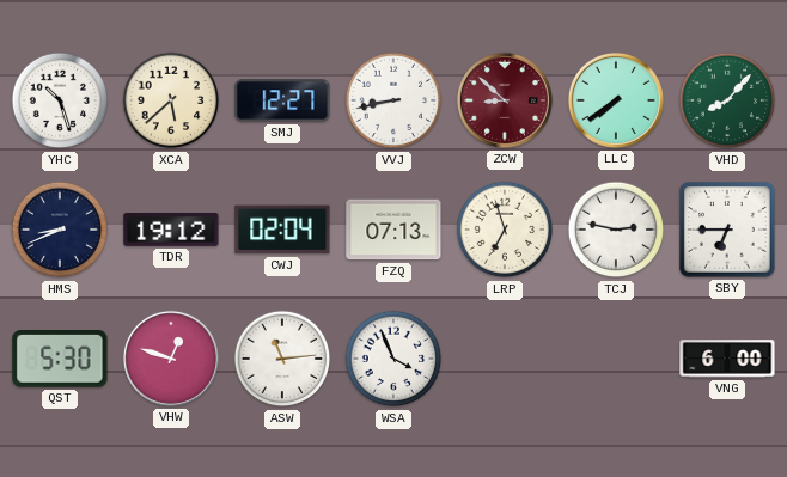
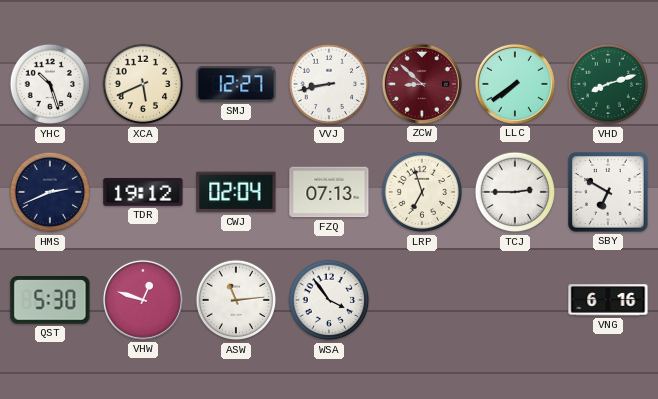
XCA: 5:38 -> 5:41
VHD: 8:07 -> 8:12
HMS: 8:41 -> 2:41
TCJ: 2:47 -> 2:45
SBY: 6:45 -> 6:50
WSA: 3:56 -> 3:54
VNG: 6:00 -> 6:16
